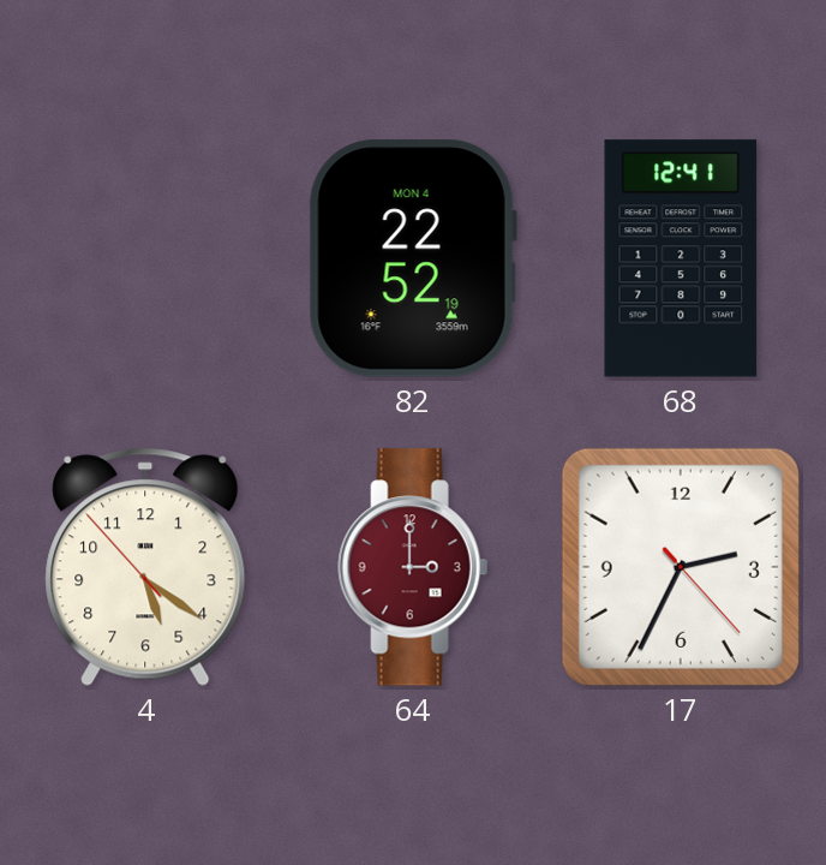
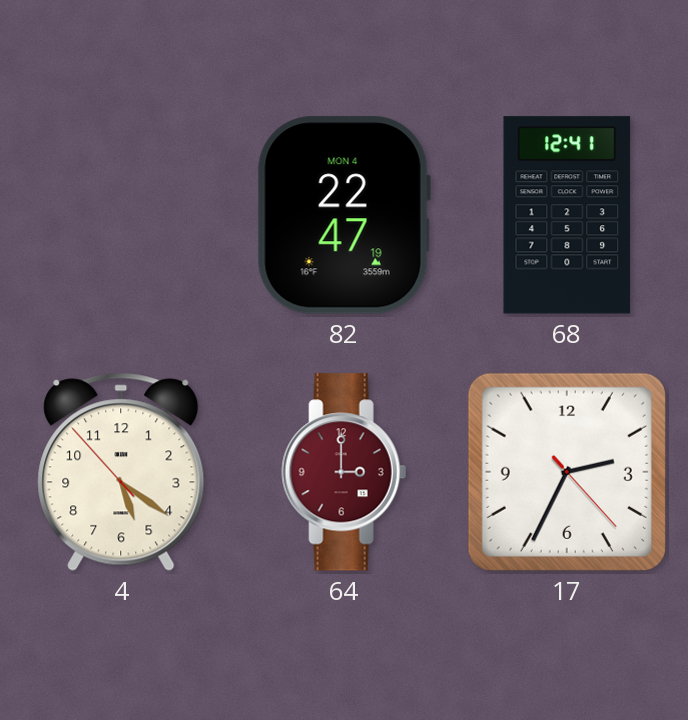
82: 22:52 -> 22:47
